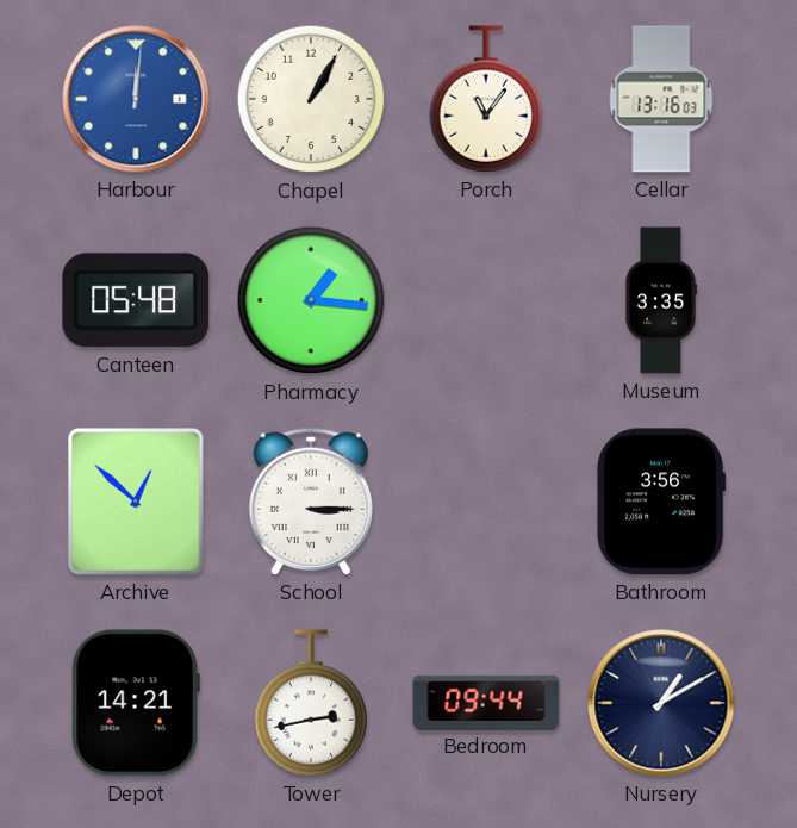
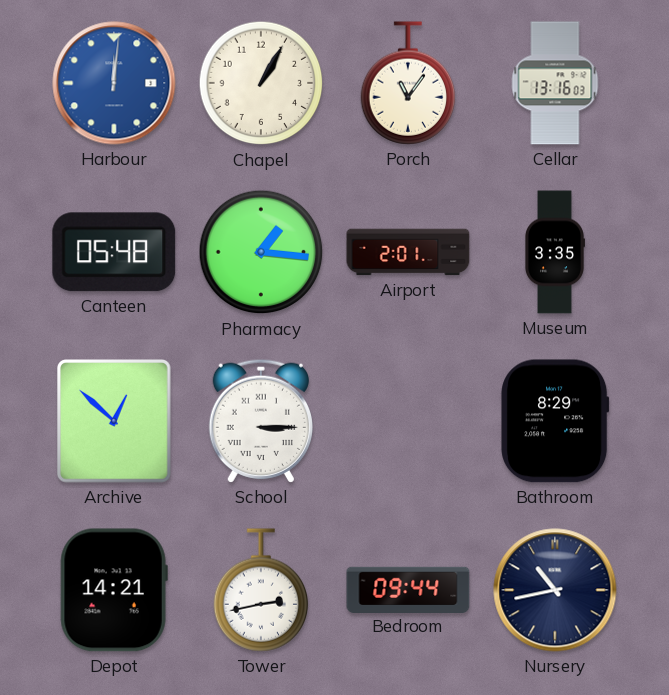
Airport: none -> 2:01
Bathroom: 3:56 -> 8:29
Nursery: 1:10 -> 10:43
